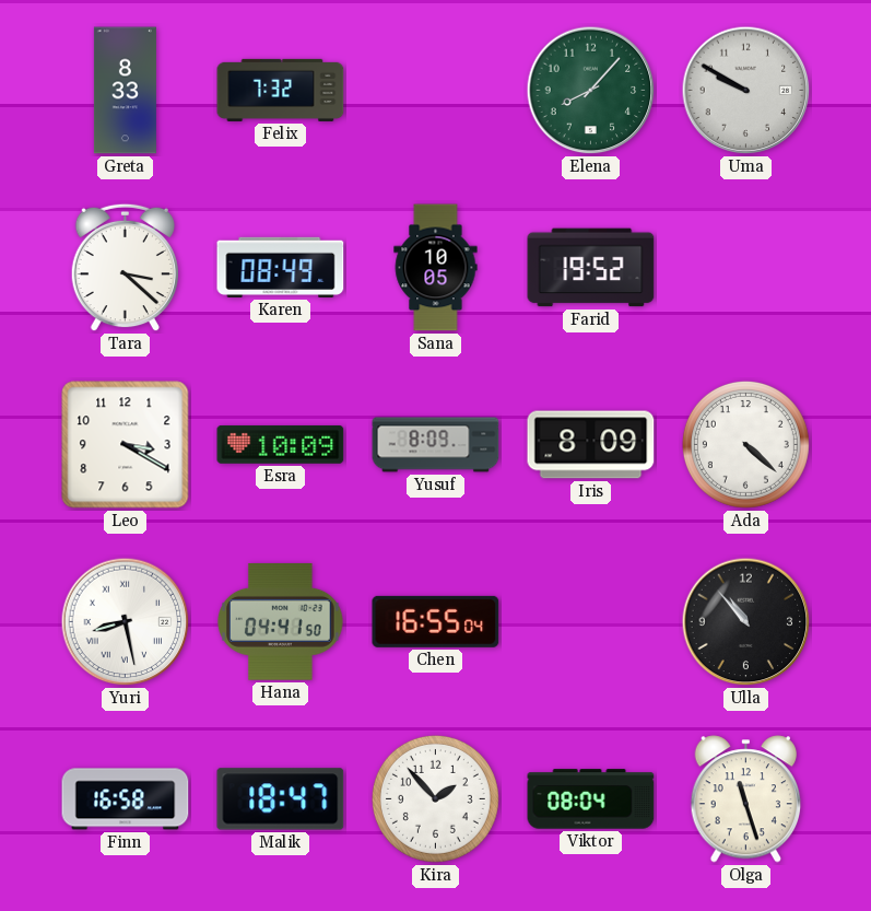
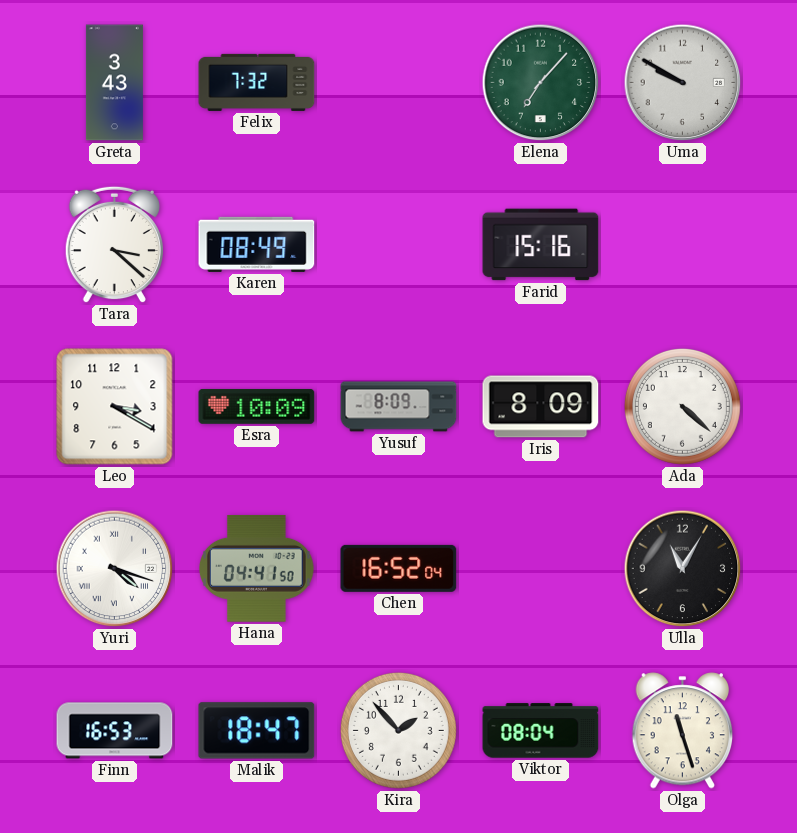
Greta: 8:33 -> 3:43
Elena: 8:07 -> 7:07
Sana: 10:05 -> none
Farid: 19:52 -> 15:16
Yuri: 8:28 -> 4:18
Chen: 16:55 -> 16:52
Ulla: 10:53 -> 11:05
Finn: 16:58 -> 16:53
